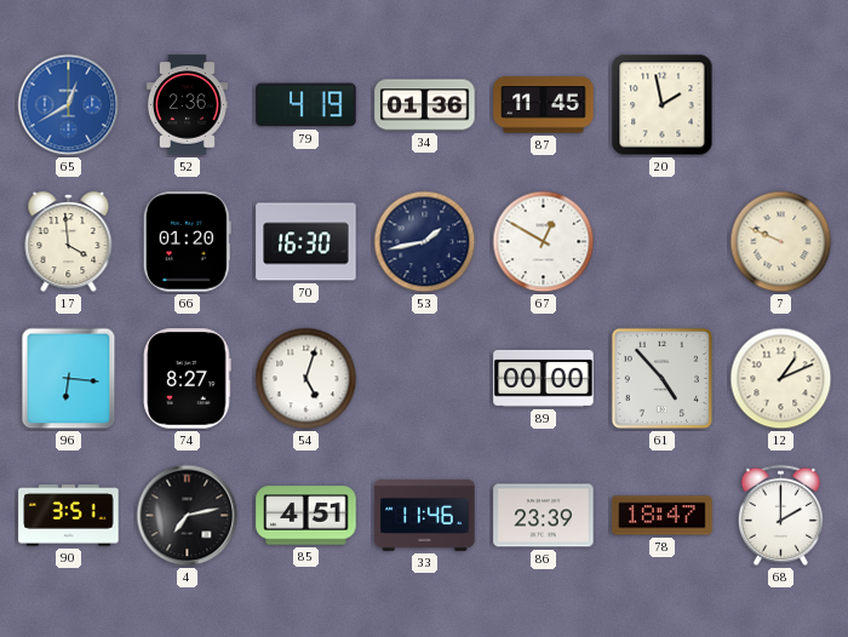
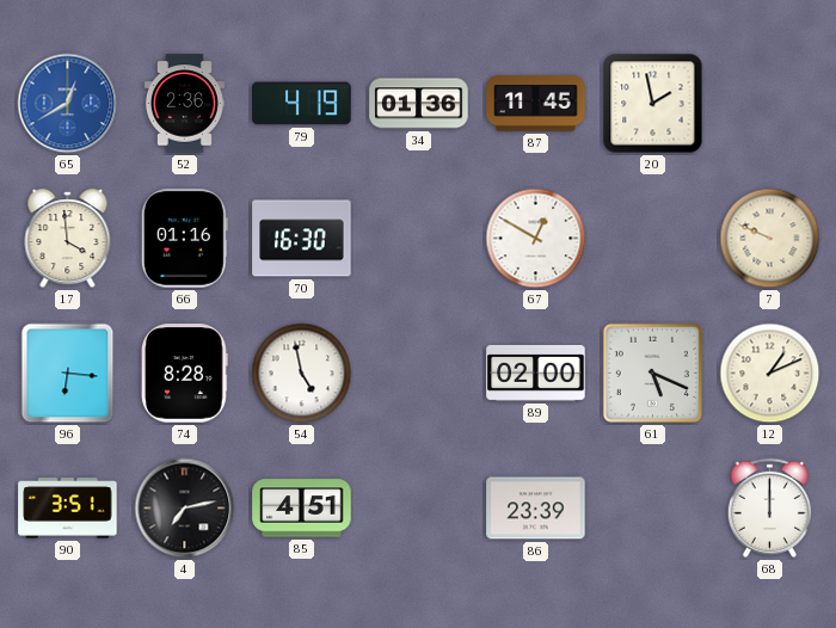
66: 01:20 -> 01:16
53: 1:43 -> none
74: 8:27 -> 8:28
54: 5:03 -> 4:58
89: 00:00 -> 02:00
61: 4:53 -> 5:19
33: 11:46 -> none
78: 18:47 -> none
68: 2:00 -> 12:00
